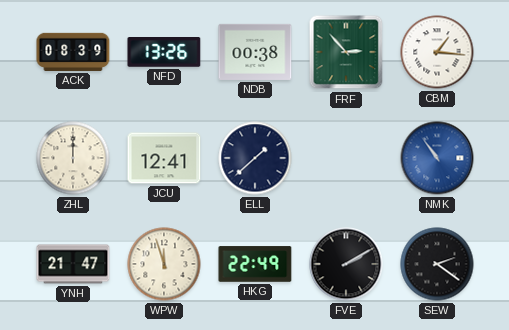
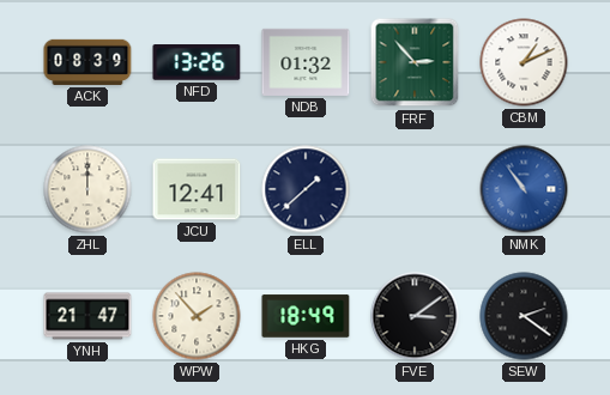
NDB: 00:38 -> 01:32
CBM: 1:16 -> 1:11
WPW: 11:57 -> 1:53
HKG: 22:49 -> 18:49
FVE: 2:10 -> 3:09
